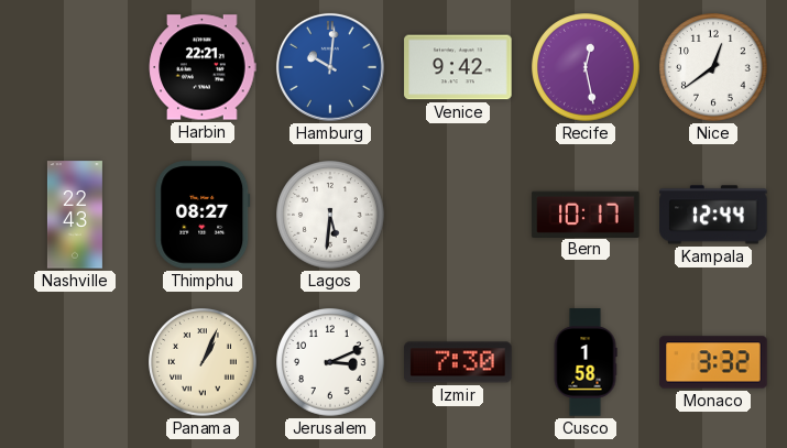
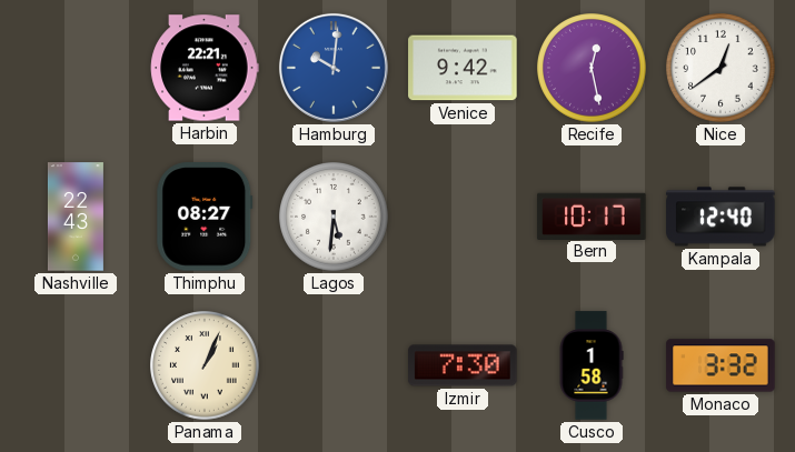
Kampala: 12:44 -> 12:40
Jerusalem: 3:11 -> none
